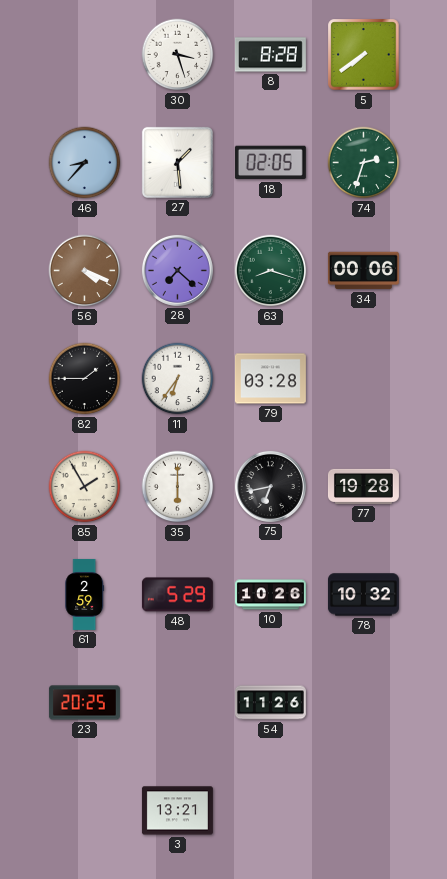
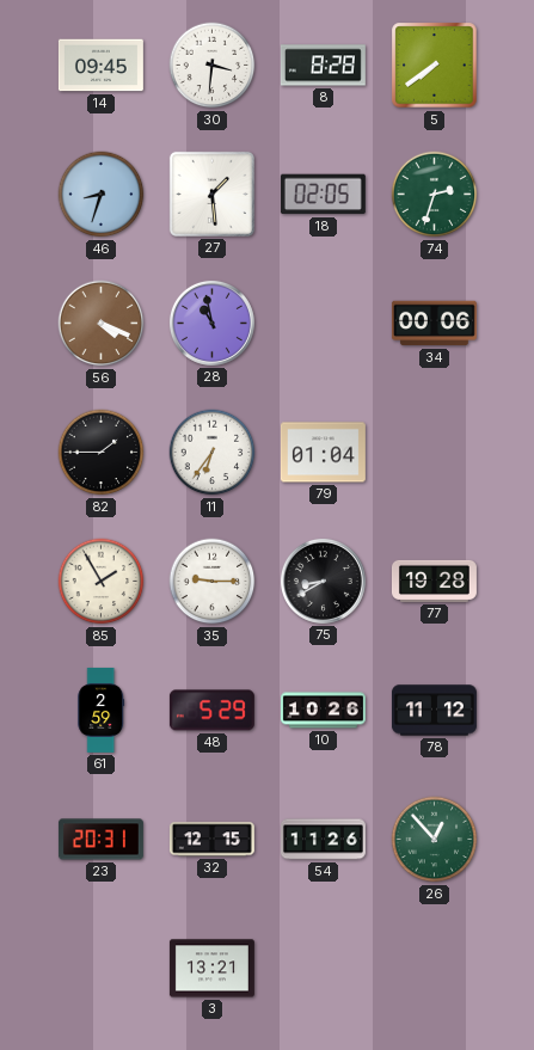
14: none -> 09:45
30: 3:27 -> 3:31
46: 8:37 -> 8:33
28: 7:22 -> 10:58
63: 8:18 -> none
79: 03:28 -> 01:04
35: 6:00 -> 9:15
75: 6:43 -> 8:40
78: 10:32 -> 11:12
23: 20:25 -> 20:31
32: none -> 12:15
26: none -> 12:53
